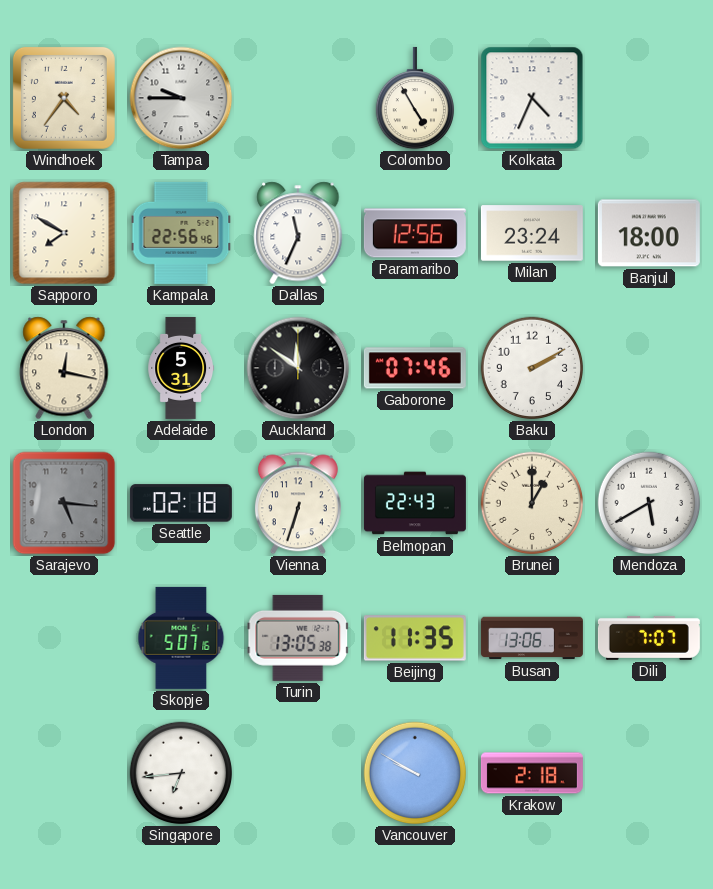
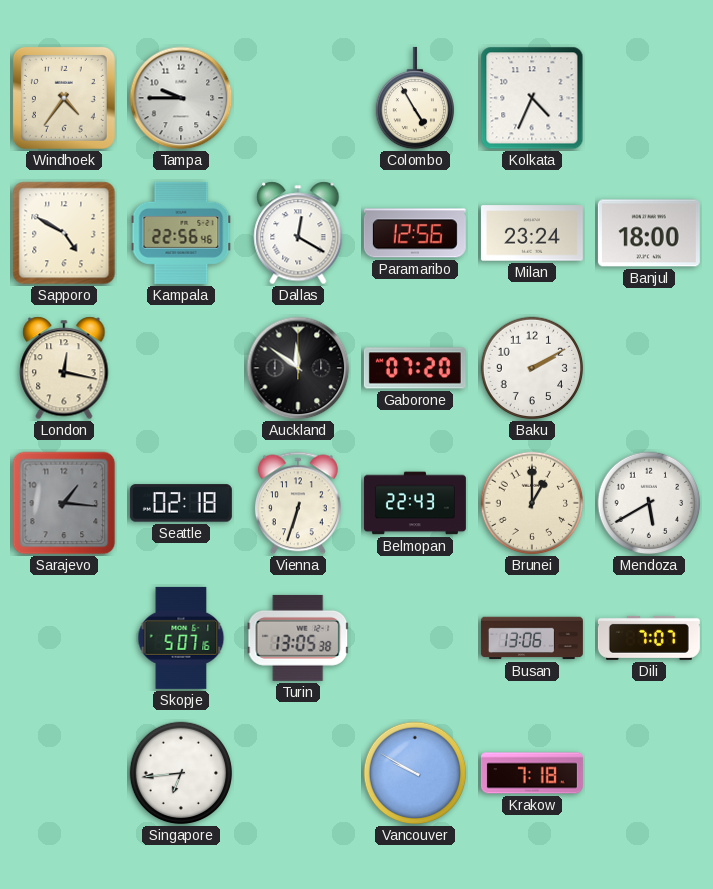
Sapporo: 7:50 -> 4:50
Dallas: 11:34 -> 12:20
Adelaide: 5:31 -> none
Gaborone: 07:46 -> 07:20
Sarajevo: 5:16 -> 1:16
Beijing: 11:35 -> none
Krakow: 2:18 -> 7:18
